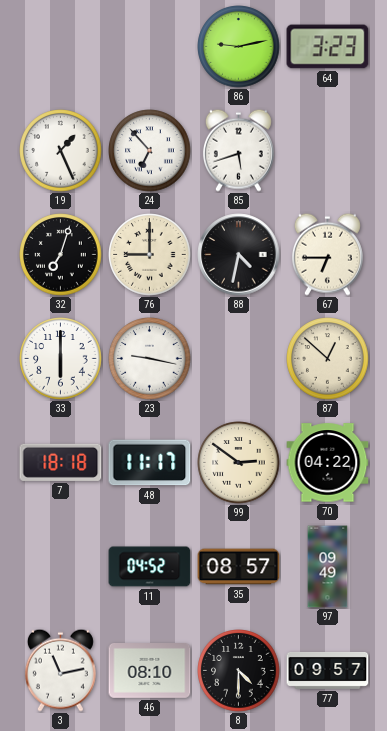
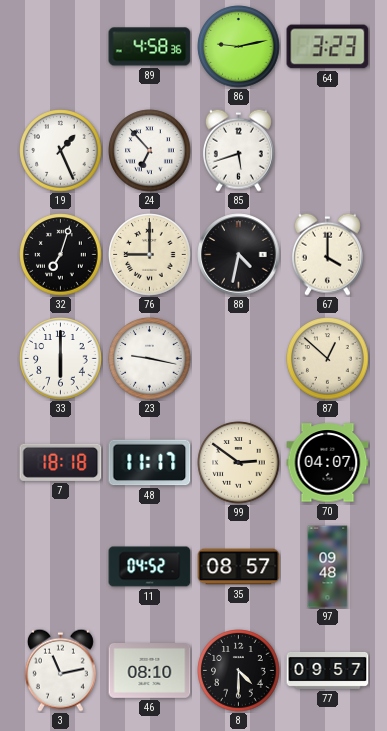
89: none -> 4:58
67: 6:45 -> 4:00
70: 04:22 -> 04:07
97: 09:49 -> 09:48
